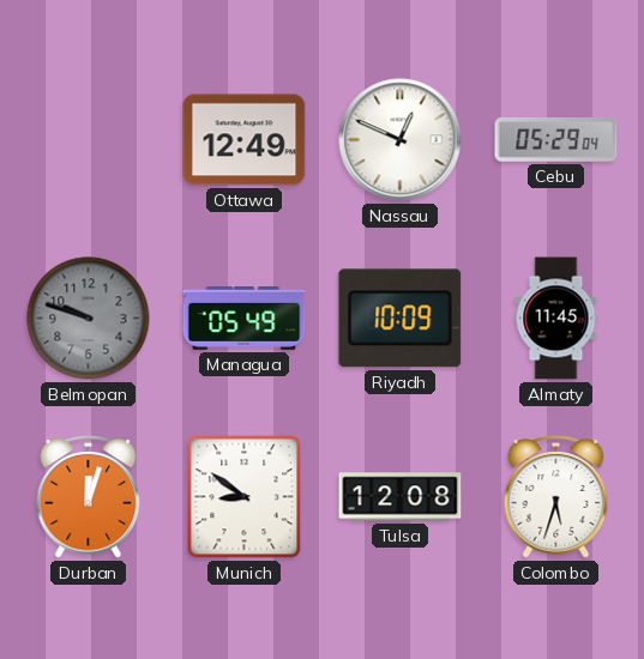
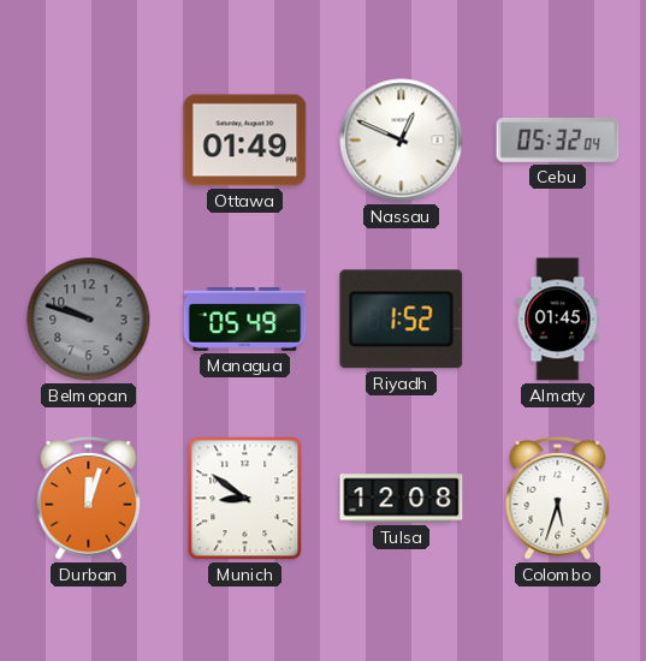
Ottawa: 12:49 -> 01:49
Cebu: 05:29 -> 05:32
Riyadh: 10:09 -> 1:52
Almaty: 11:45 -> 01:45
